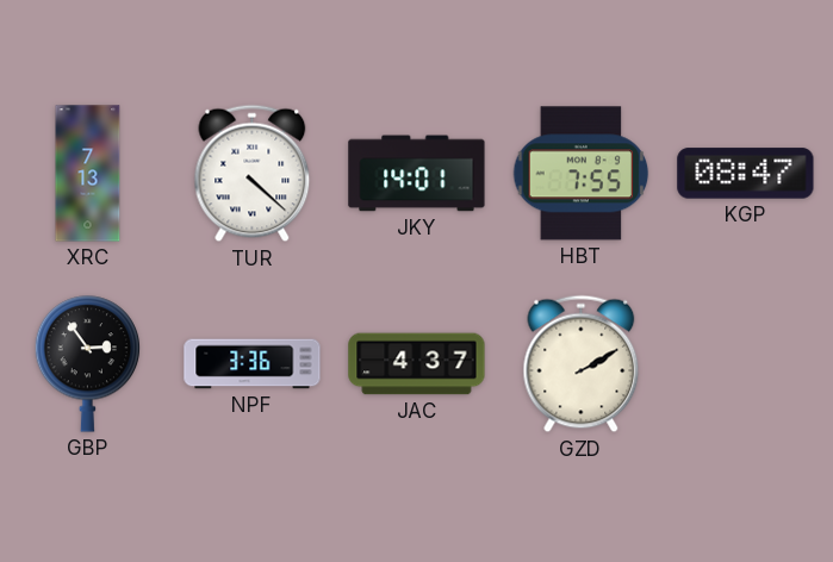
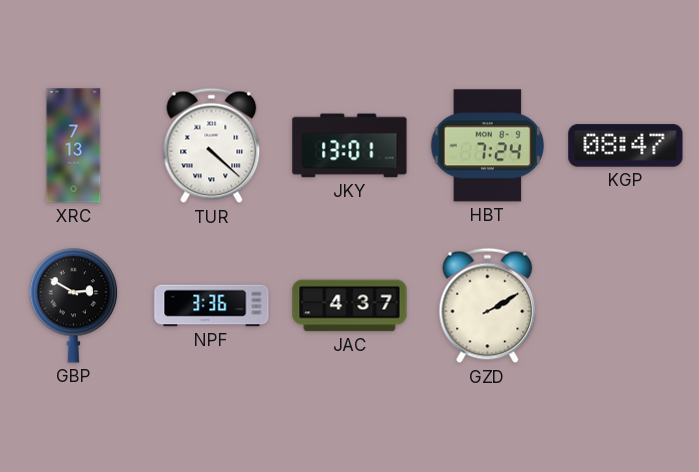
JKY: 14:01 -> 13:01
HBT: 7:55 -> 7:24
GBP: 2:54 -> 2:50
